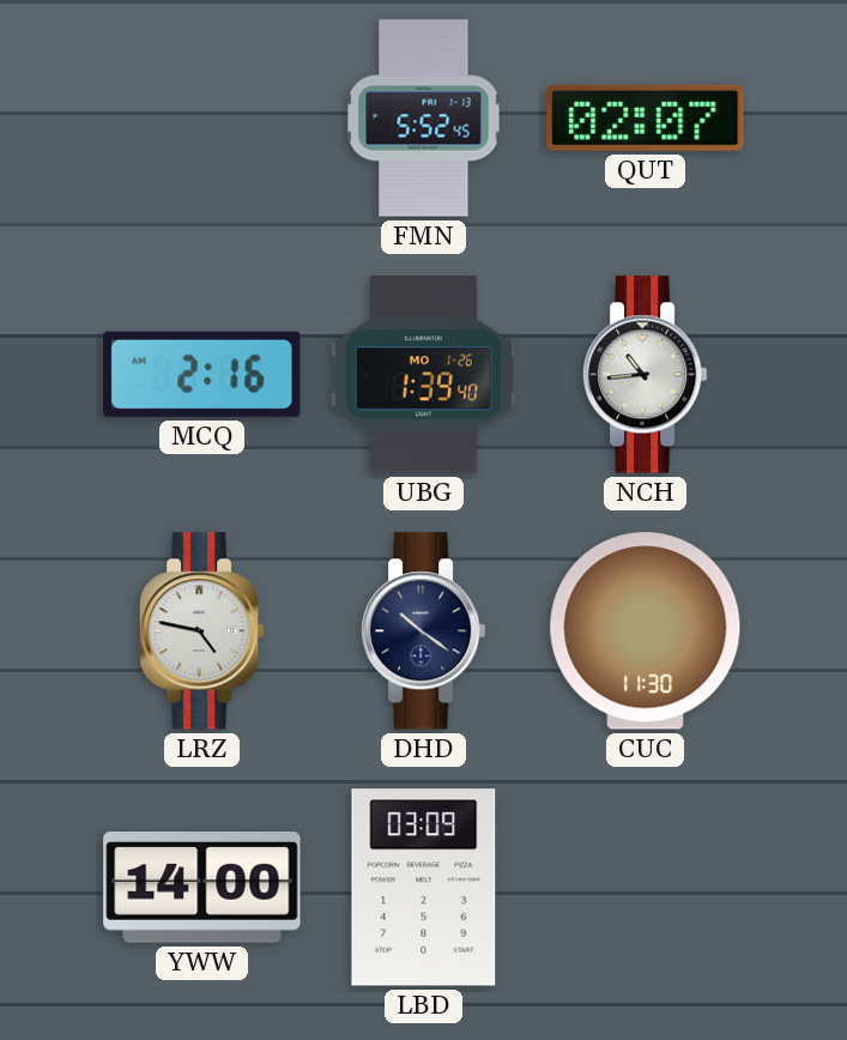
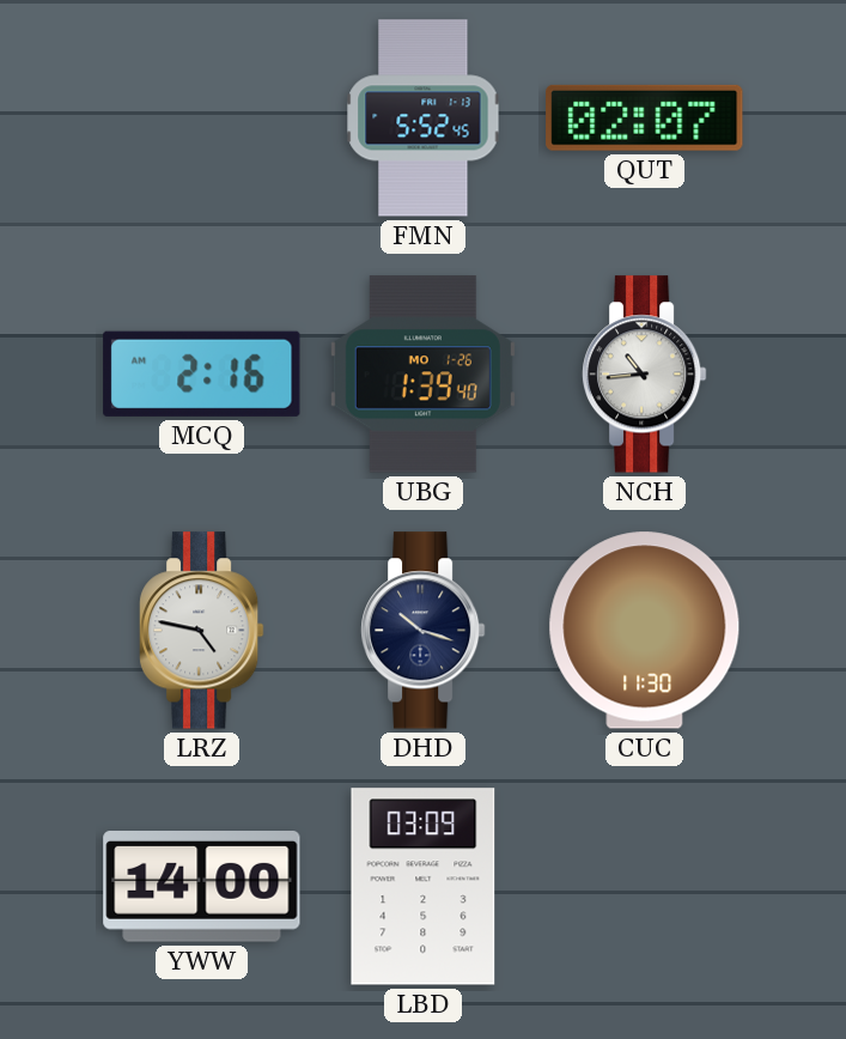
DHD: 10:21 -> 10:18
